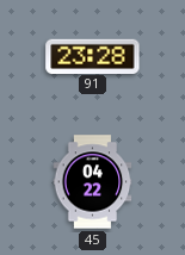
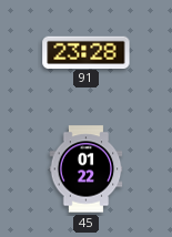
45: 04:22 -> 01:22
